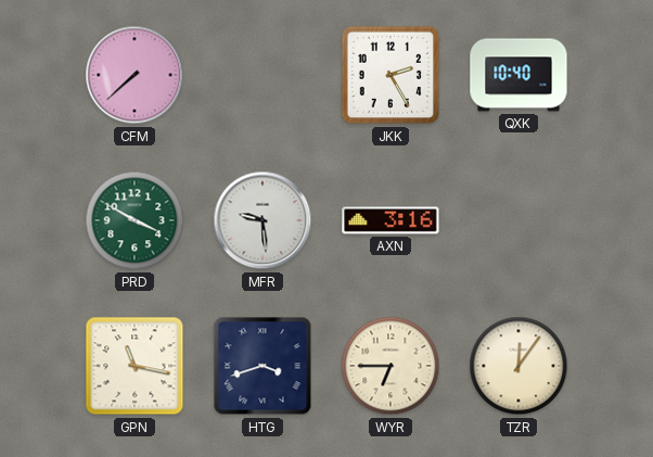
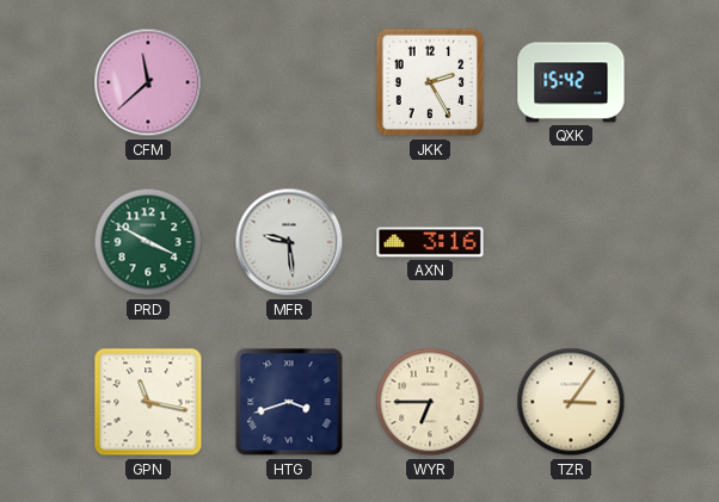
CFM: 7:38 -> 11:38
QXK: 10:40 -> 15:42
TZR: 12:06 -> 3:06
